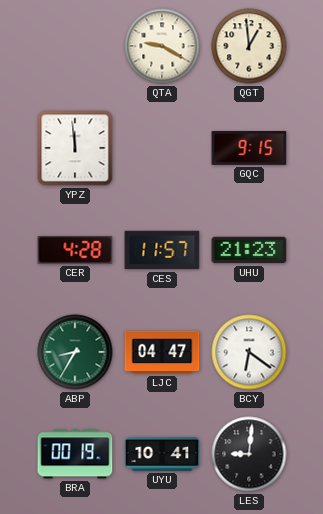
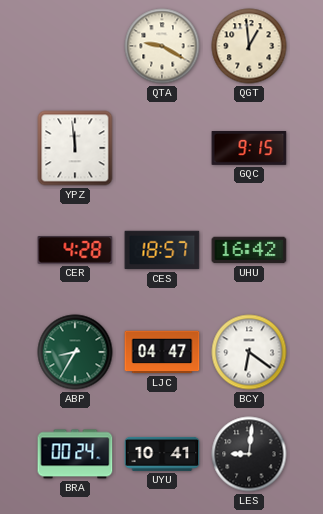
CES: 11:57 -> 18:57
UHU: 21:23 -> 16:42
BRA: 00:19 -> 00:24
